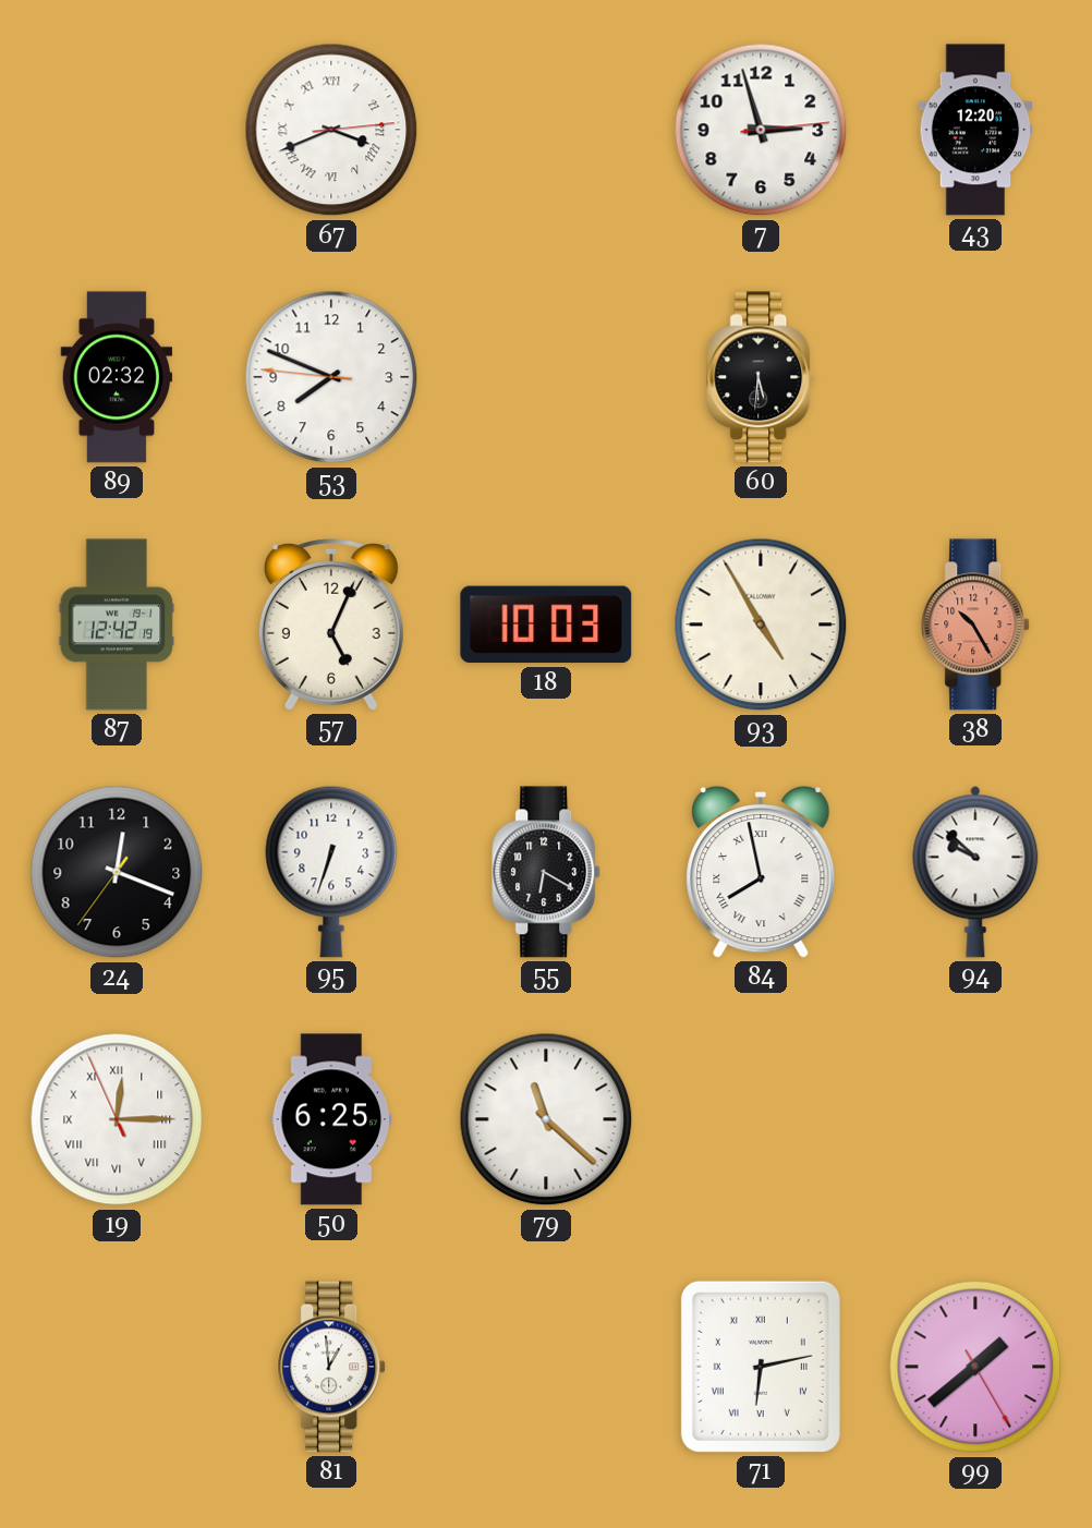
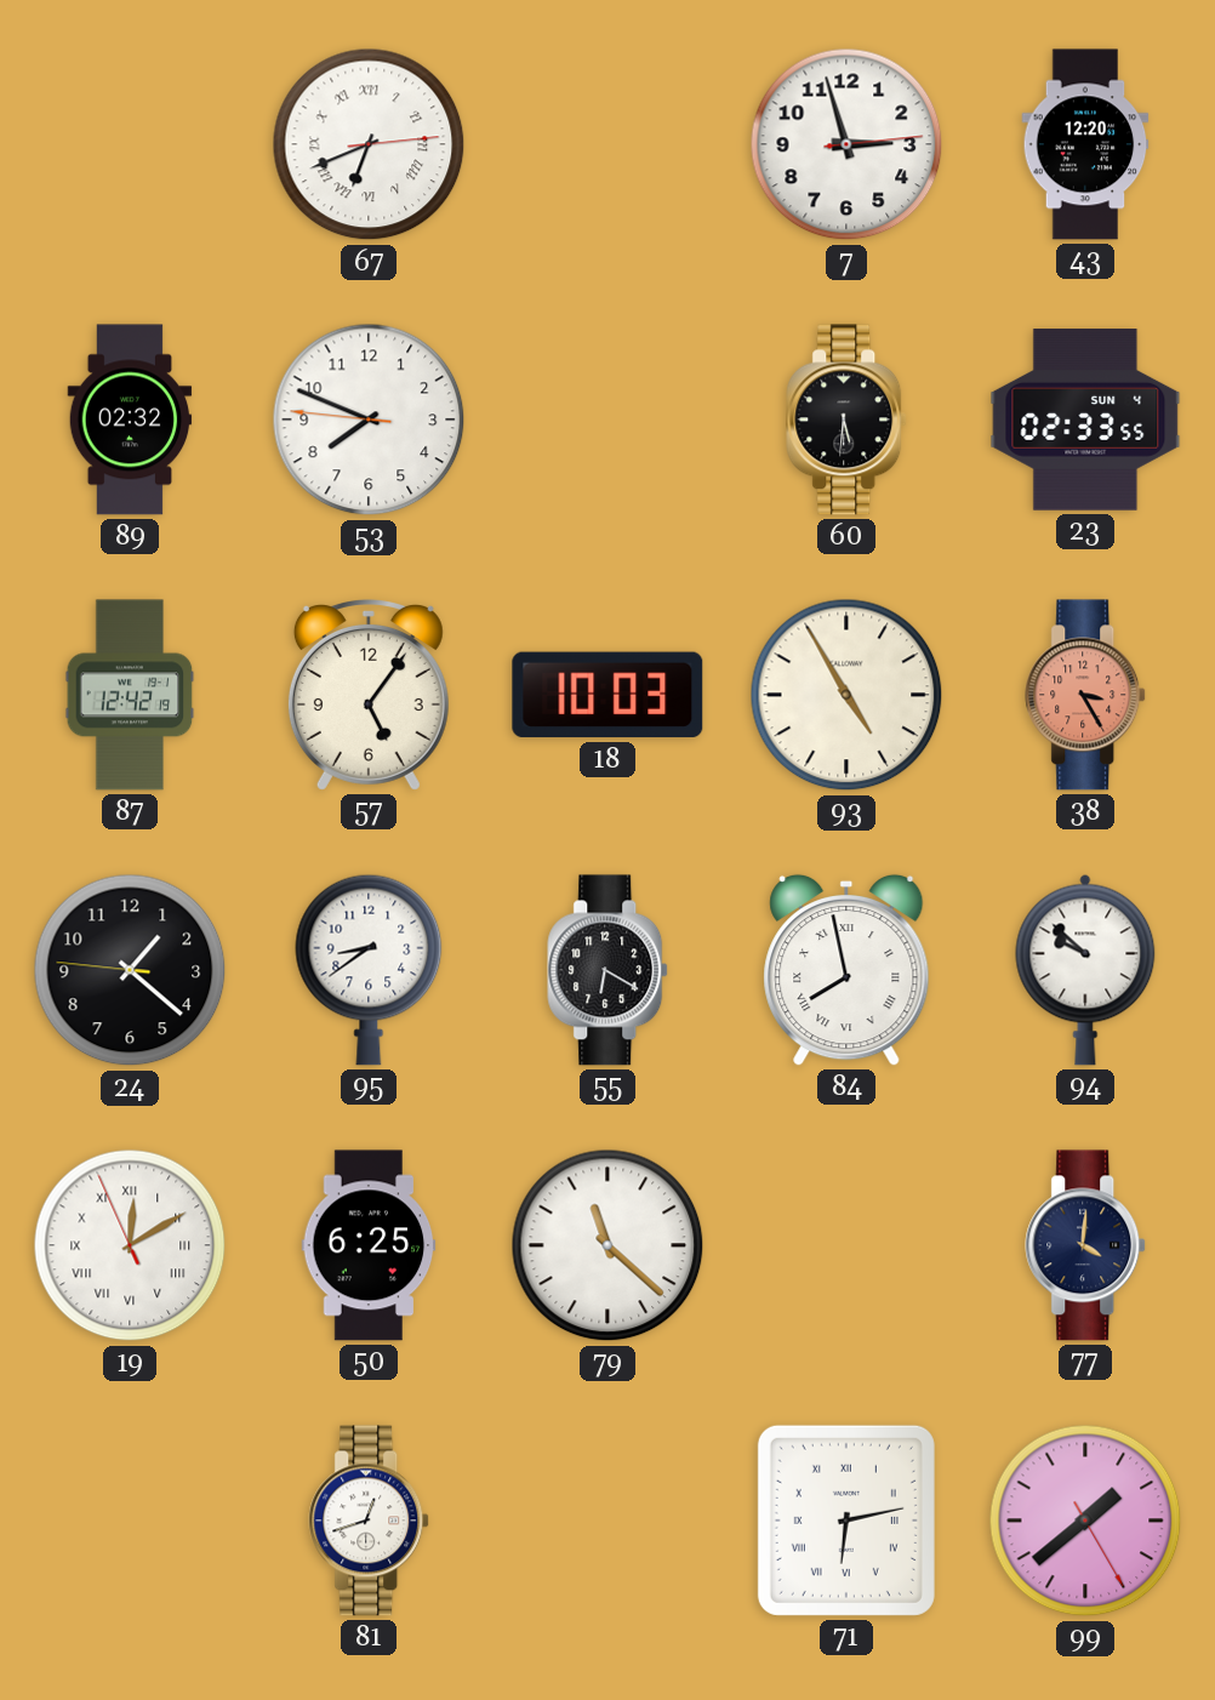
67: 3:41 -> 6:41
23: none -> 02:33
57: 5:04 -> 5:06
38: 10:25 -> 3:25
24: 12:18 -> 1:21
95: 6:33 -> 8:39
19: 12:14 -> 12:09
77: none -> 4:01
81: 12:59 -> 12:42
